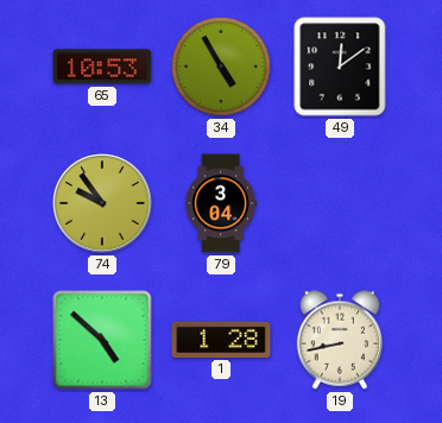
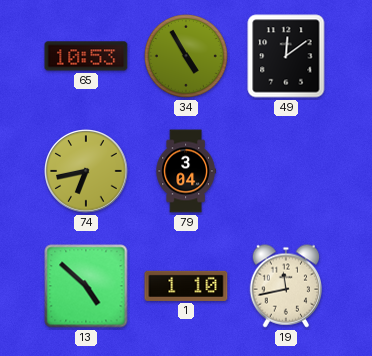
74: 9:54 -> 6:43
1: 1:28 -> 1:10
19: 8:43 -> 11:43
